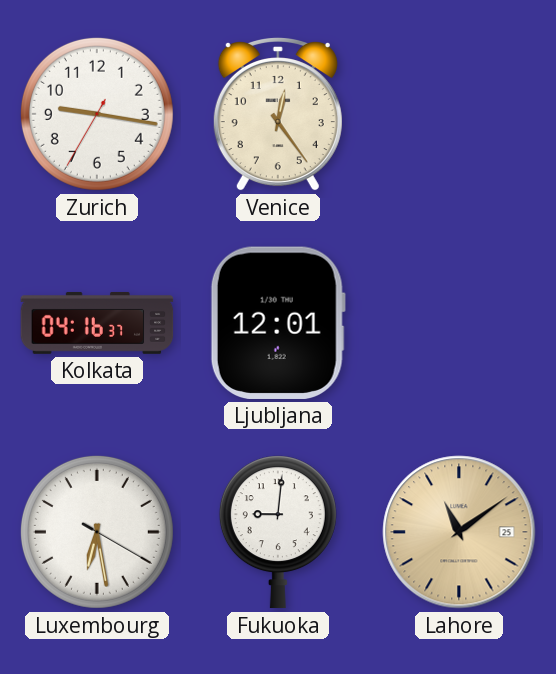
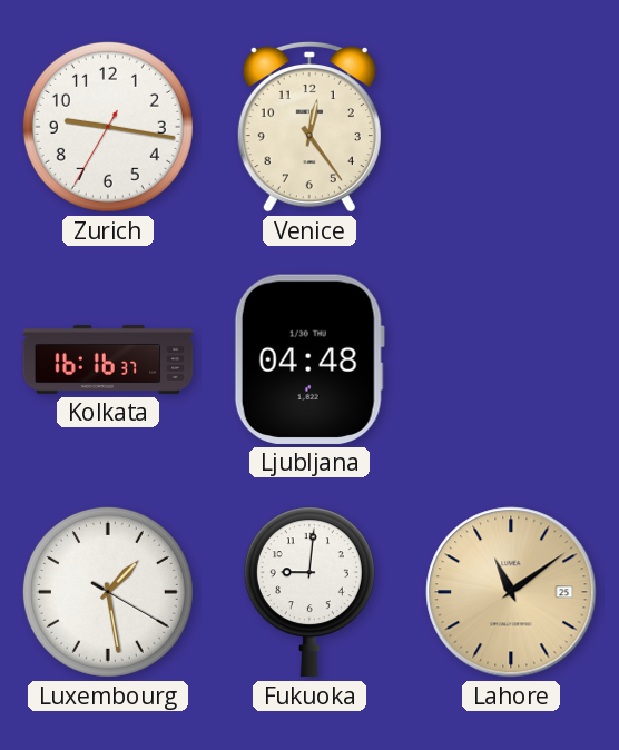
Kolkata: 04:16 -> 16:16
Ljubljana: 12:01 -> 04:48
Luxembourg: 6:28 -> 1:28
